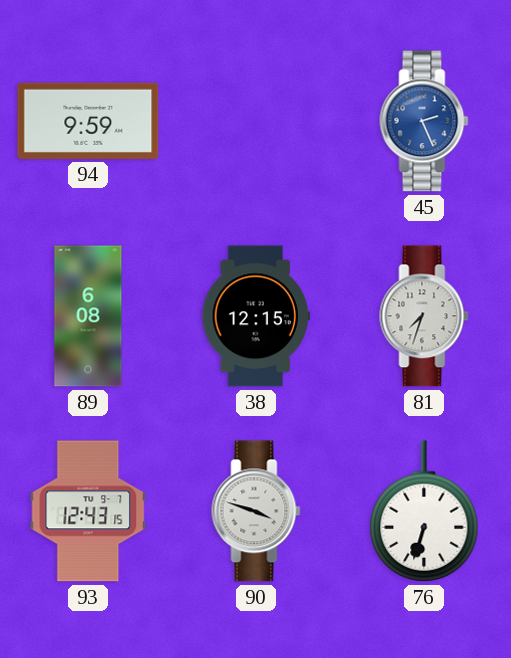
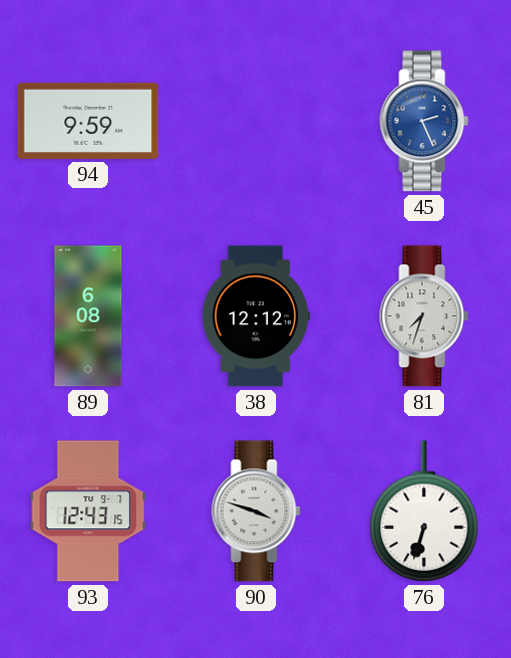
38: 12:15 -> 12:12
